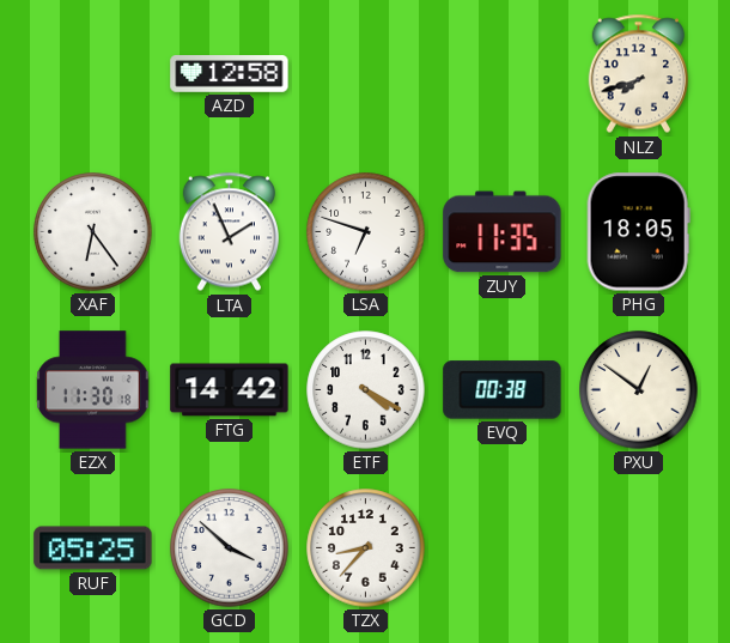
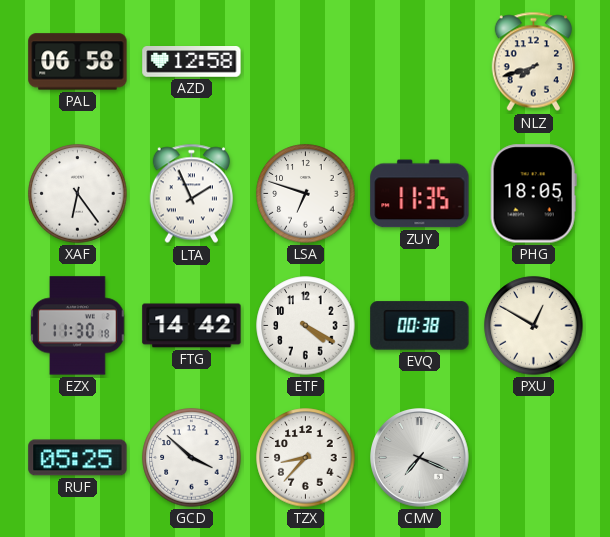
PAL: none -> 06:58
PXU: 12:51 -> 12:50
CMV: none -> 7:19
